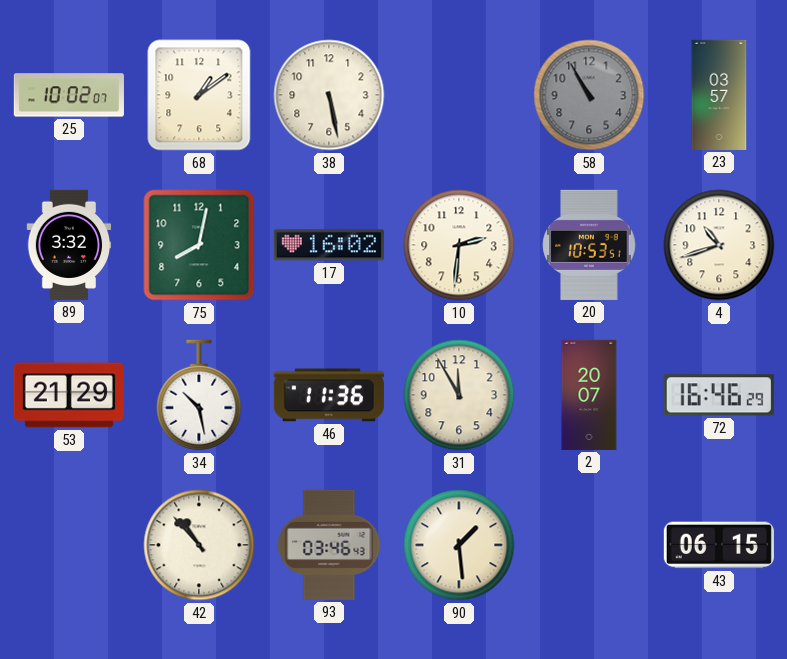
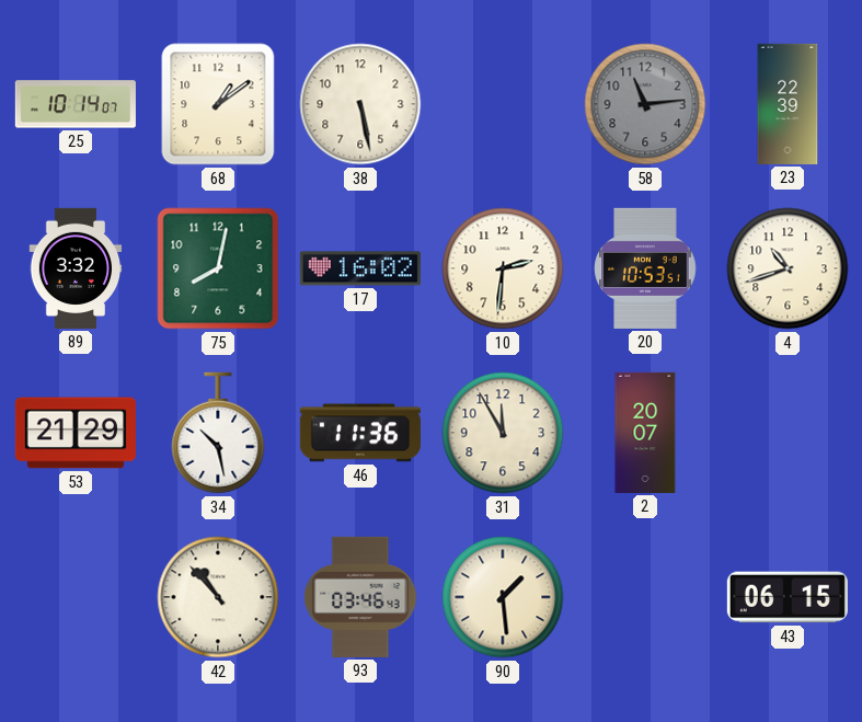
25: 10:02 -> 10:14
58: 10:55 -> 11:14
23: 03:57 -> 22:39
72: 16:46 -> none
